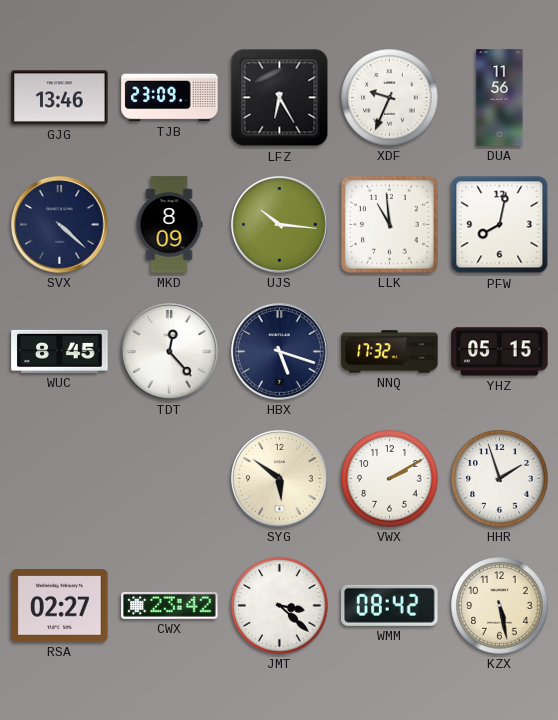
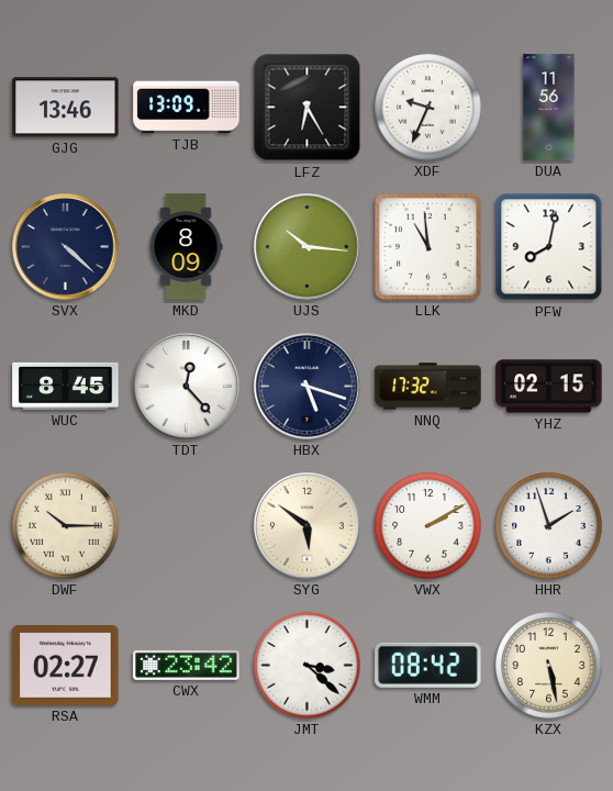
TJB: 23:09 -> 13:09
YHZ: 05:15 -> 02:15
DWF: none -> 10:15
